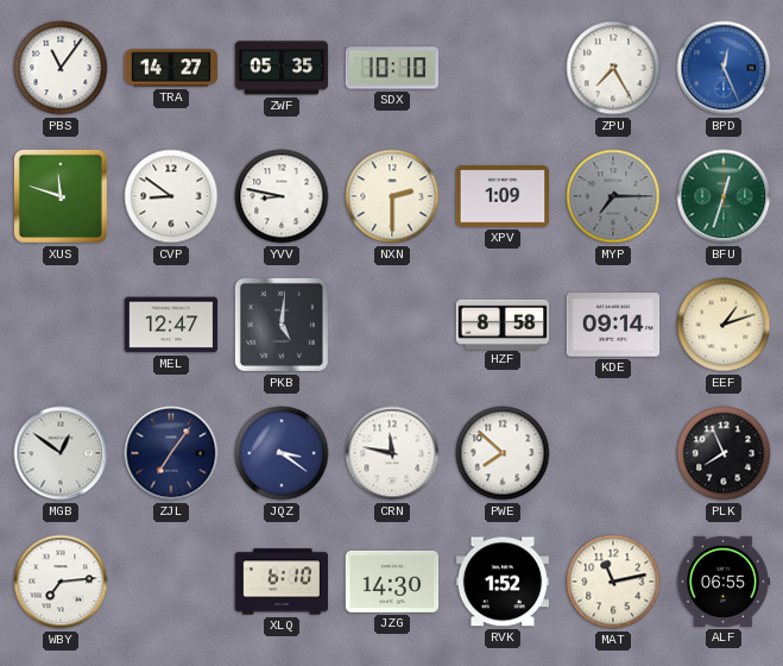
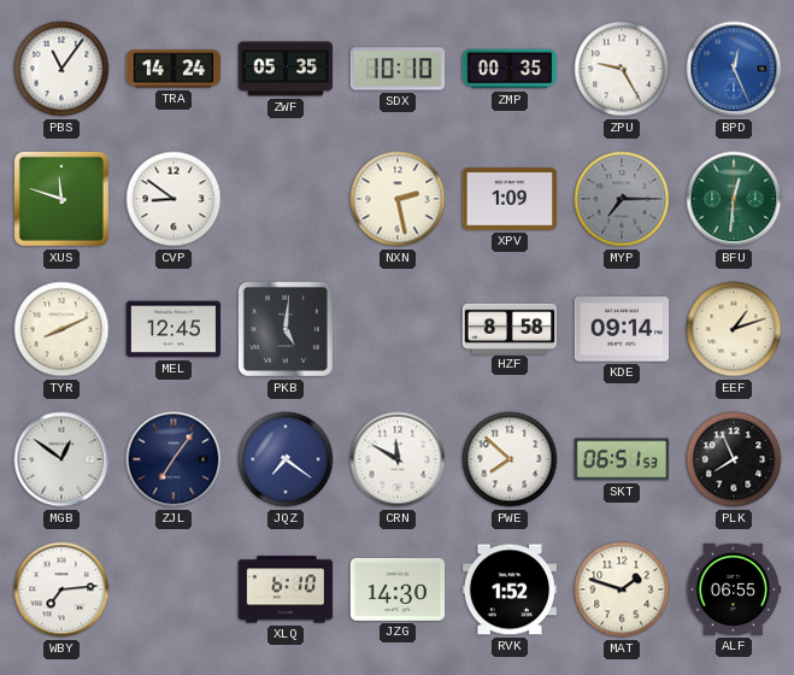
TRA: 14:27 -> 14:24
ZMP: none -> 00:35
ZPU: 7:25 -> 9:25
YVV: 8:47 -> none
NXN: 2:30 -> 2:28
BFU: 12:33 -> 12:31
TYR: none -> 8:11
MEL: 12:47 -> 12:45
JQZ: 3:21 -> 7:21
CRN: 11:47 -> 11:50
SKT: none -> 06:51
MAT: 11:13 -> 1:48
